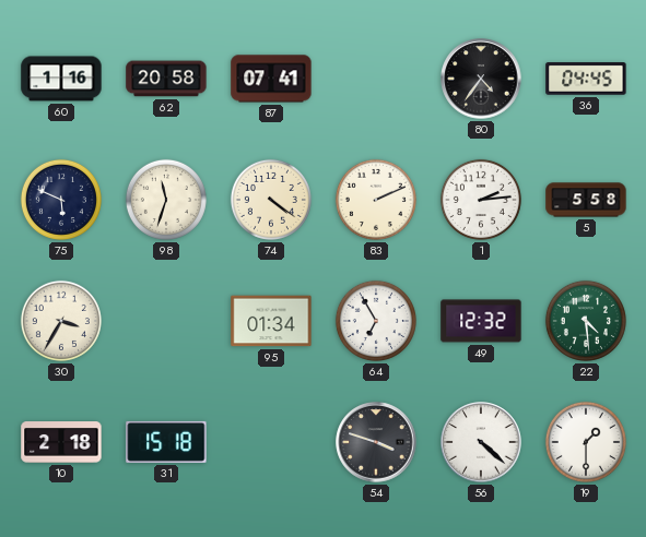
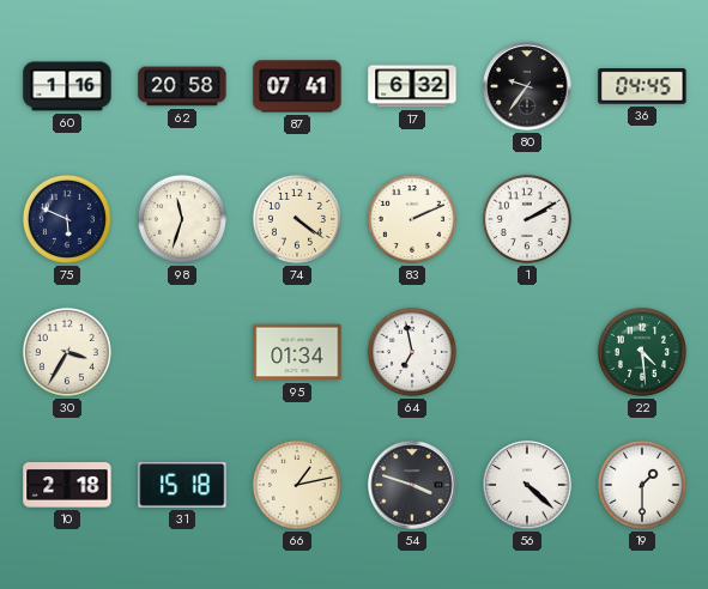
17: none -> 6:32
80: 4:36 -> 9:36
1: 2:14 -> 2:10
5: 5:58 -> none
64: 6:55 -> 6:58
49: 12:32 -> none
66: none -> 1:13
